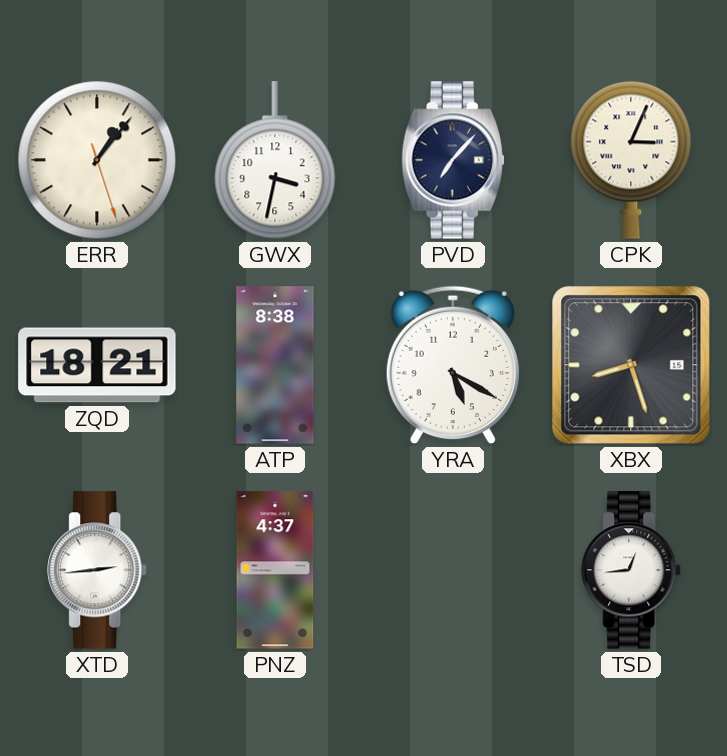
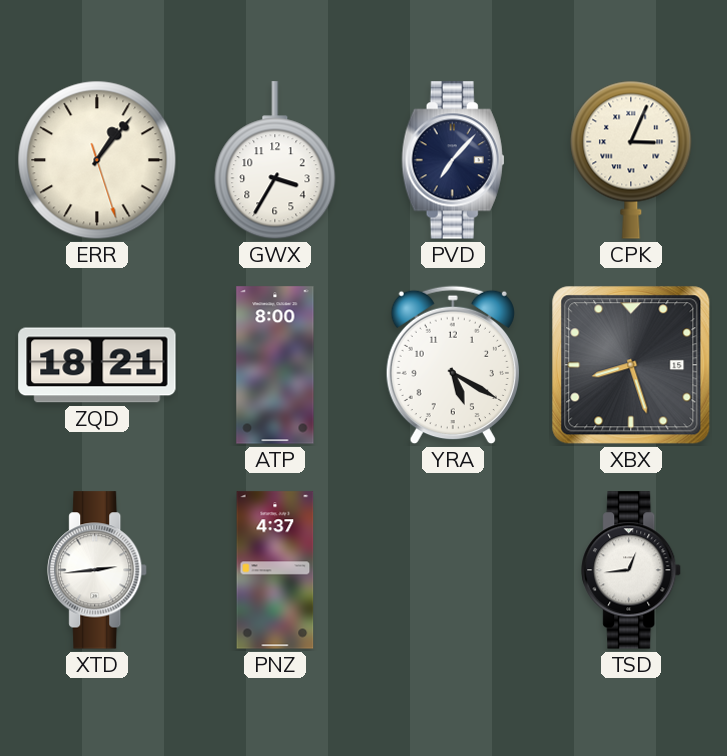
GWX: 3:32 -> 3:35
ATP: 8:38 -> 8:00
